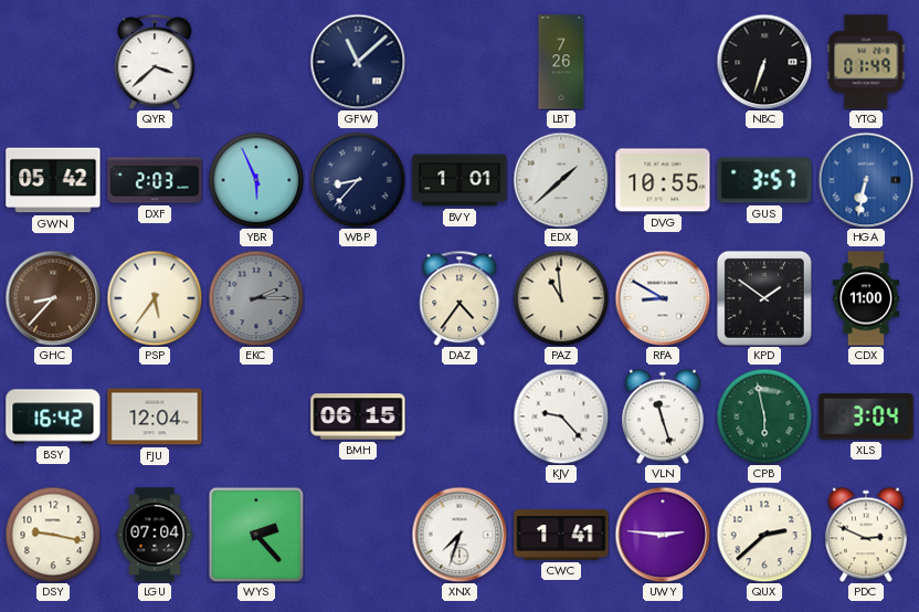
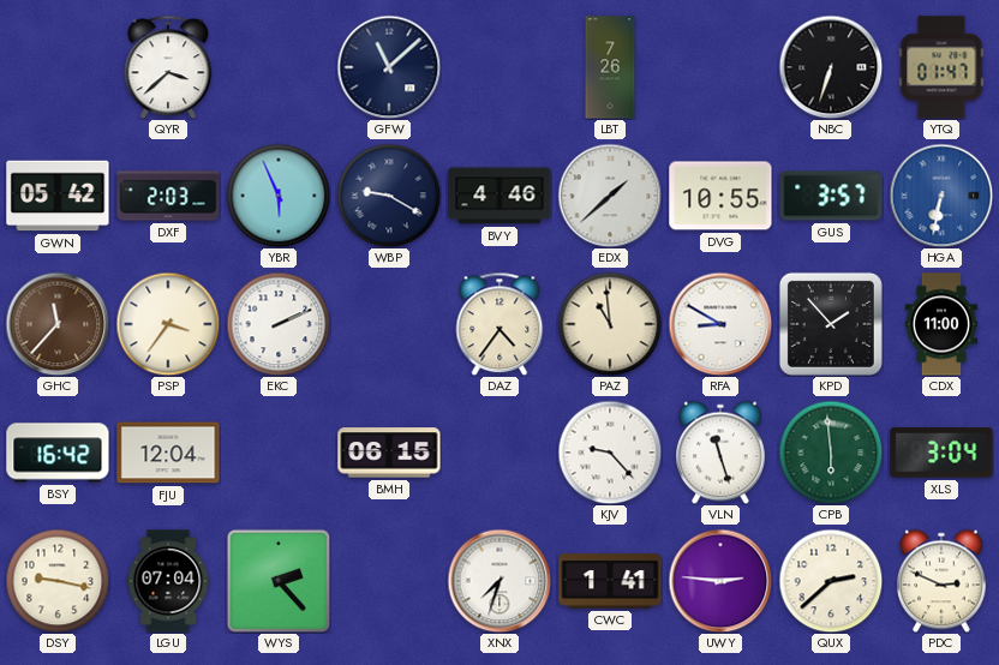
YTQ: 01:49 -> 01:47
WBP: 8:37 -> 9:20
BVY: 1:01 -> 4:46
GHC: 8:37 -> 11:37
PSP: 5:36 -> 3:36
EKC: 2:15 -> 2:11
EKC dial: grey -> white
KPD: 1:51 -> 1:53
CPB: 5:58 -> 5:59
